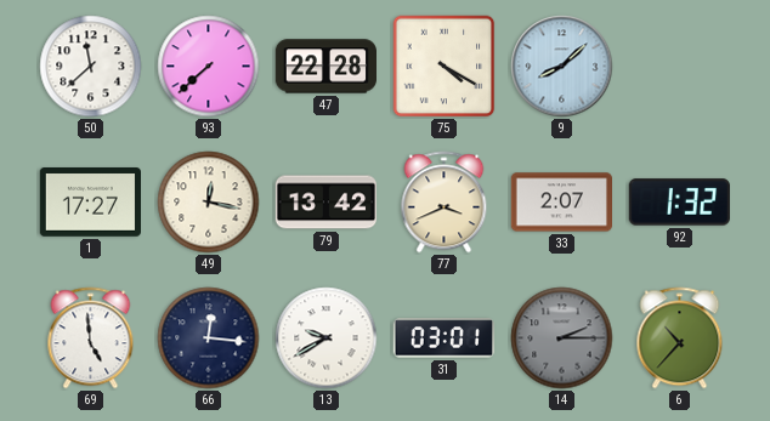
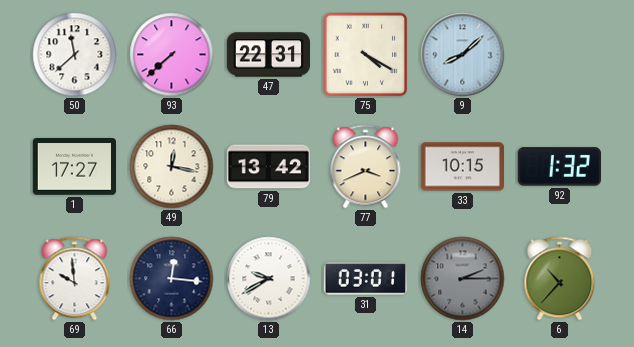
47: 22:28 -> 22:31
33: 2:07 -> 10:15
69: 4:59 -> 9:59
